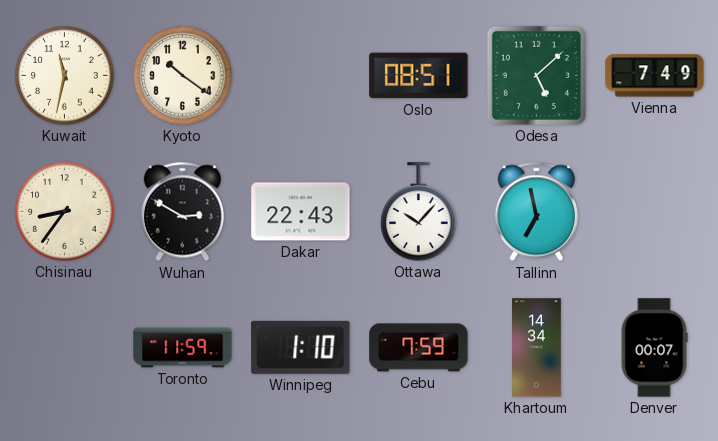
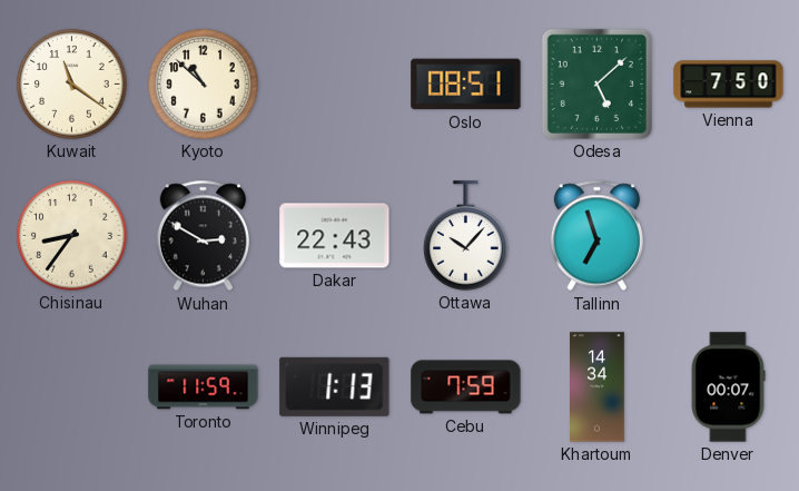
Kuwait: 11:32 -> 11:21
Kyoto: 10:21 -> 10:52
Vienna: 7:49 -> 7:50
Tallinn: 6:58 -> 6:57
Winnipeg: 1:10 -> 1:13
